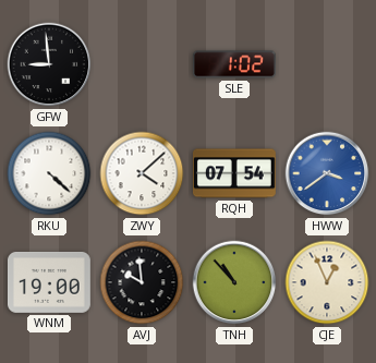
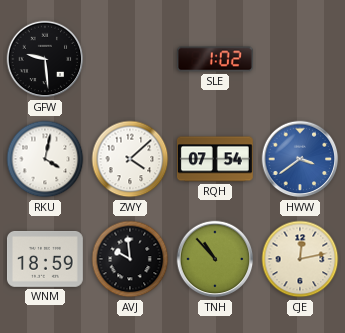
GFW: 8:59 -> 9:29
RKU: 4:22 -> 4:02
WNM: 19:00 -> 18:59
CJE: 12:56 -> 12:13
